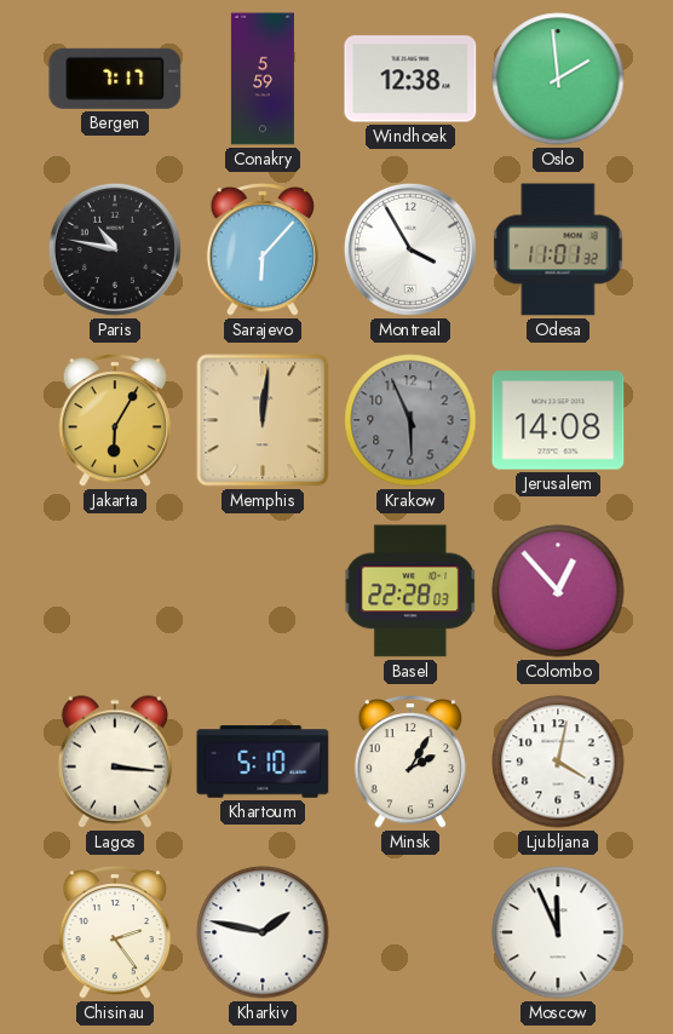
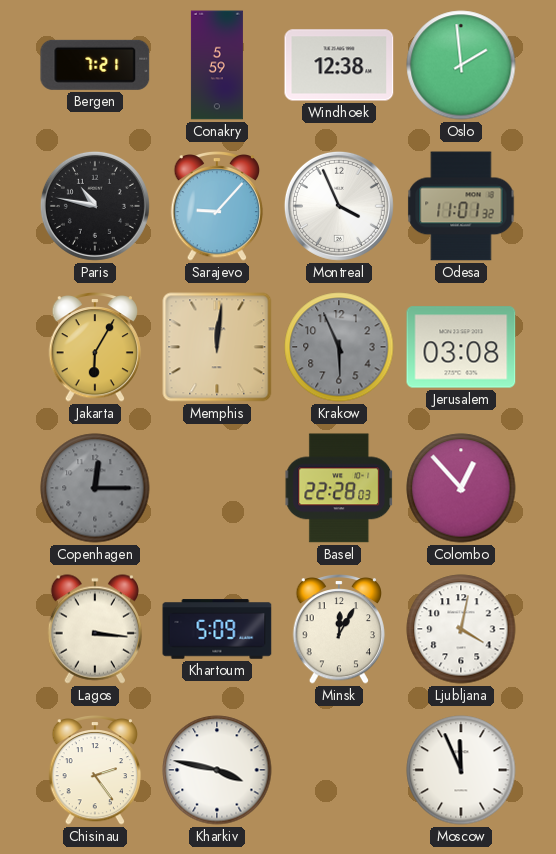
Bergen: 7:17 -> 7:21
Sarajevo: 6:07 -> 9:07
Montreal: 3:55 -> 3:56
Jerusalem: 14:08 -> 03:08
Copenhagen: none -> 12:15
Khartoum: 5:10 -> 5:09
Minsk: 2:05 -> 12:05
Kharkiv: 1:47 -> 3:47
